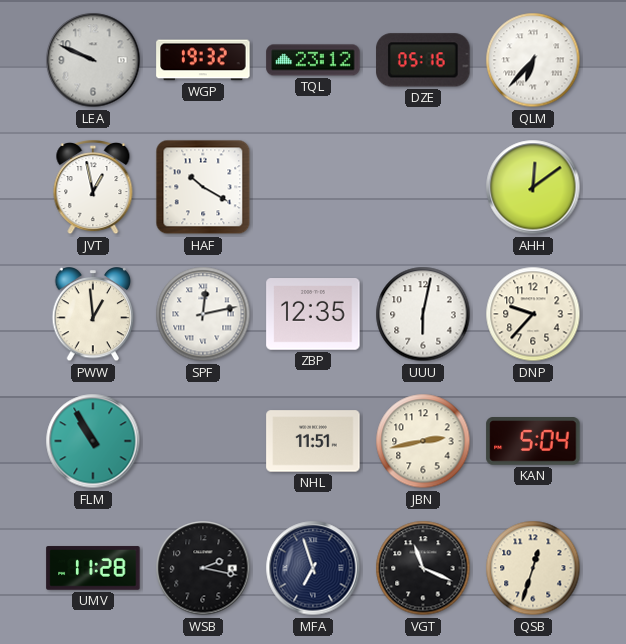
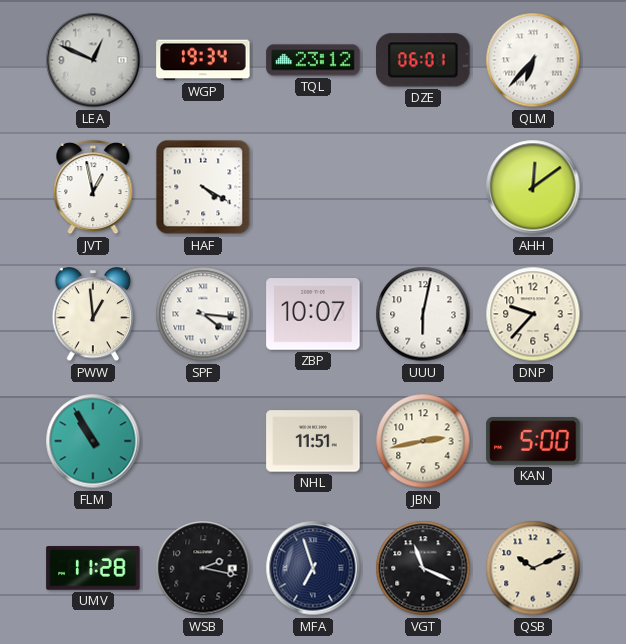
LEA: 9:49 -> 12:49
WGP: 19:32 -> 19:34
DZE: 05:16 -> 06:01
HAF: 10:20 -> 4:20
SPF: 12:13 -> 4:16
ZBP: 12:35 -> 10:07
KAN: 5:04 -> 5:00
QSB: 12:33 -> 10:11
